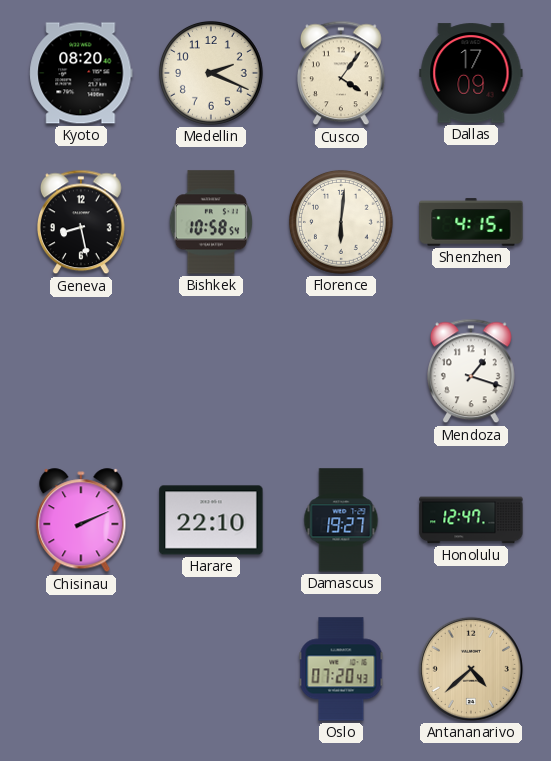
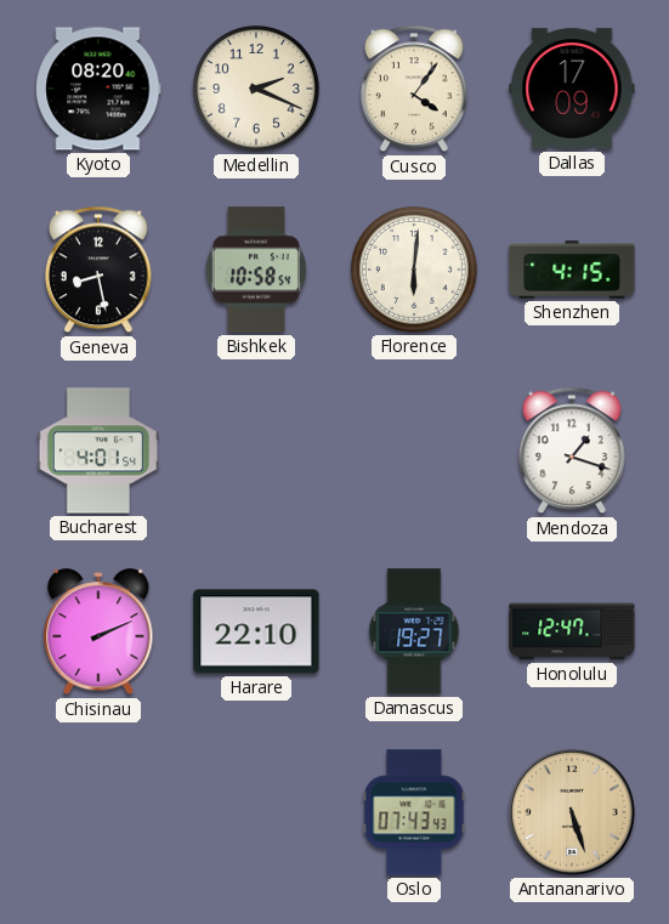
Bucharest: none -> 4:01
Oslo: 07:20 -> 07:43
Antananarivo: 4:38 -> 5:27
